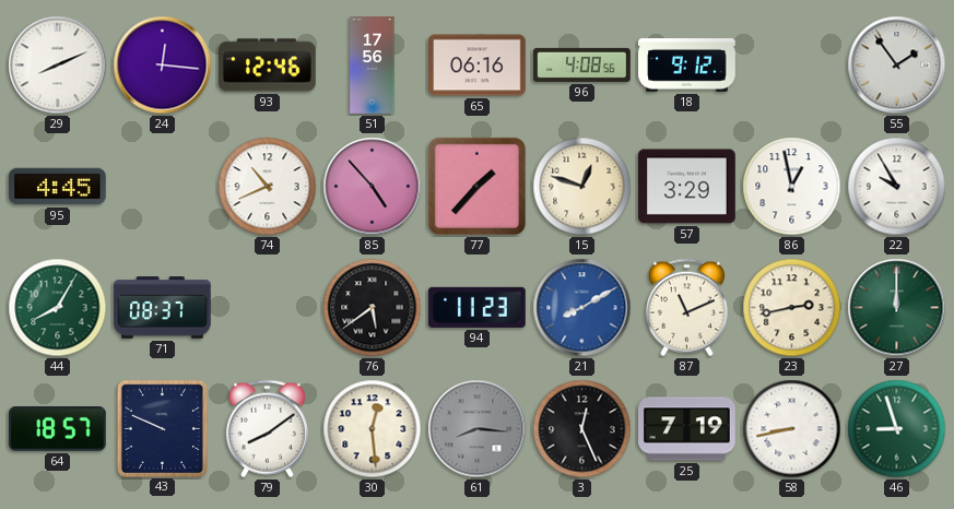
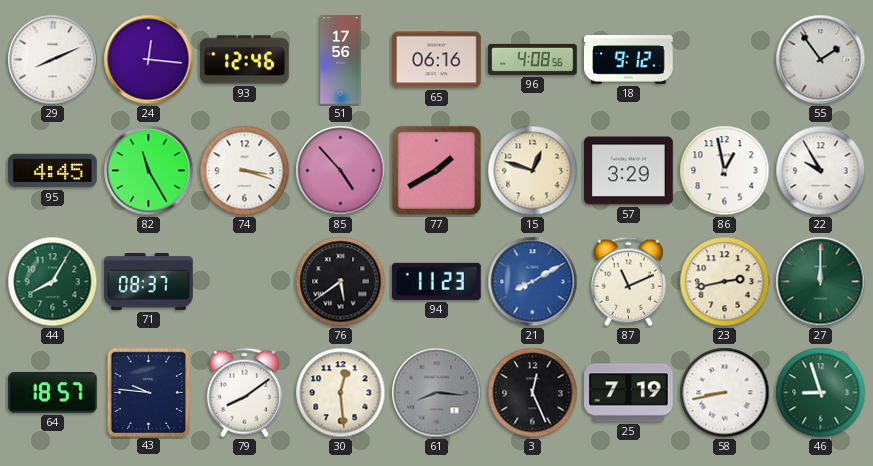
82: none -> 11:25
74: 10:41 -> 3:18
77: 1:37 -> 1:40
43: 9:49 -> 9:46
